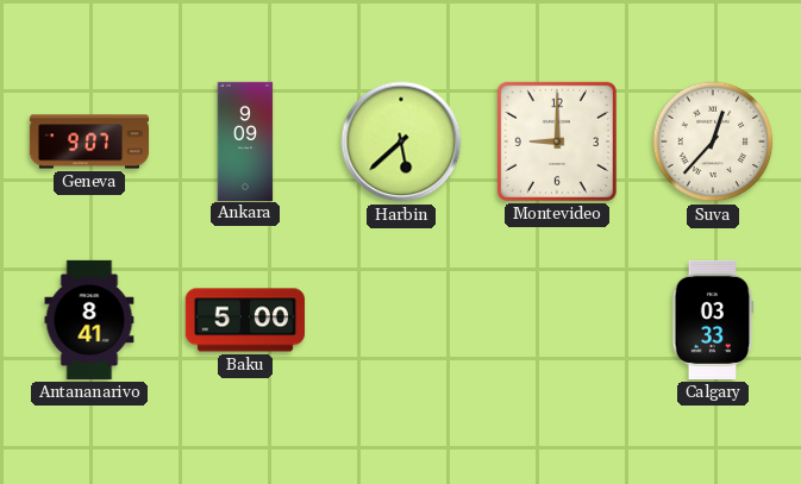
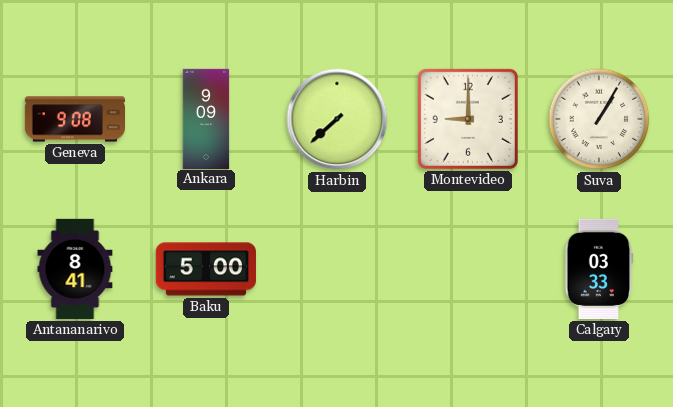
Geneva: 9:07 -> 9:08
Harbin: 5:38 -> 7:38
Suva: 12:37 -> 1:05
